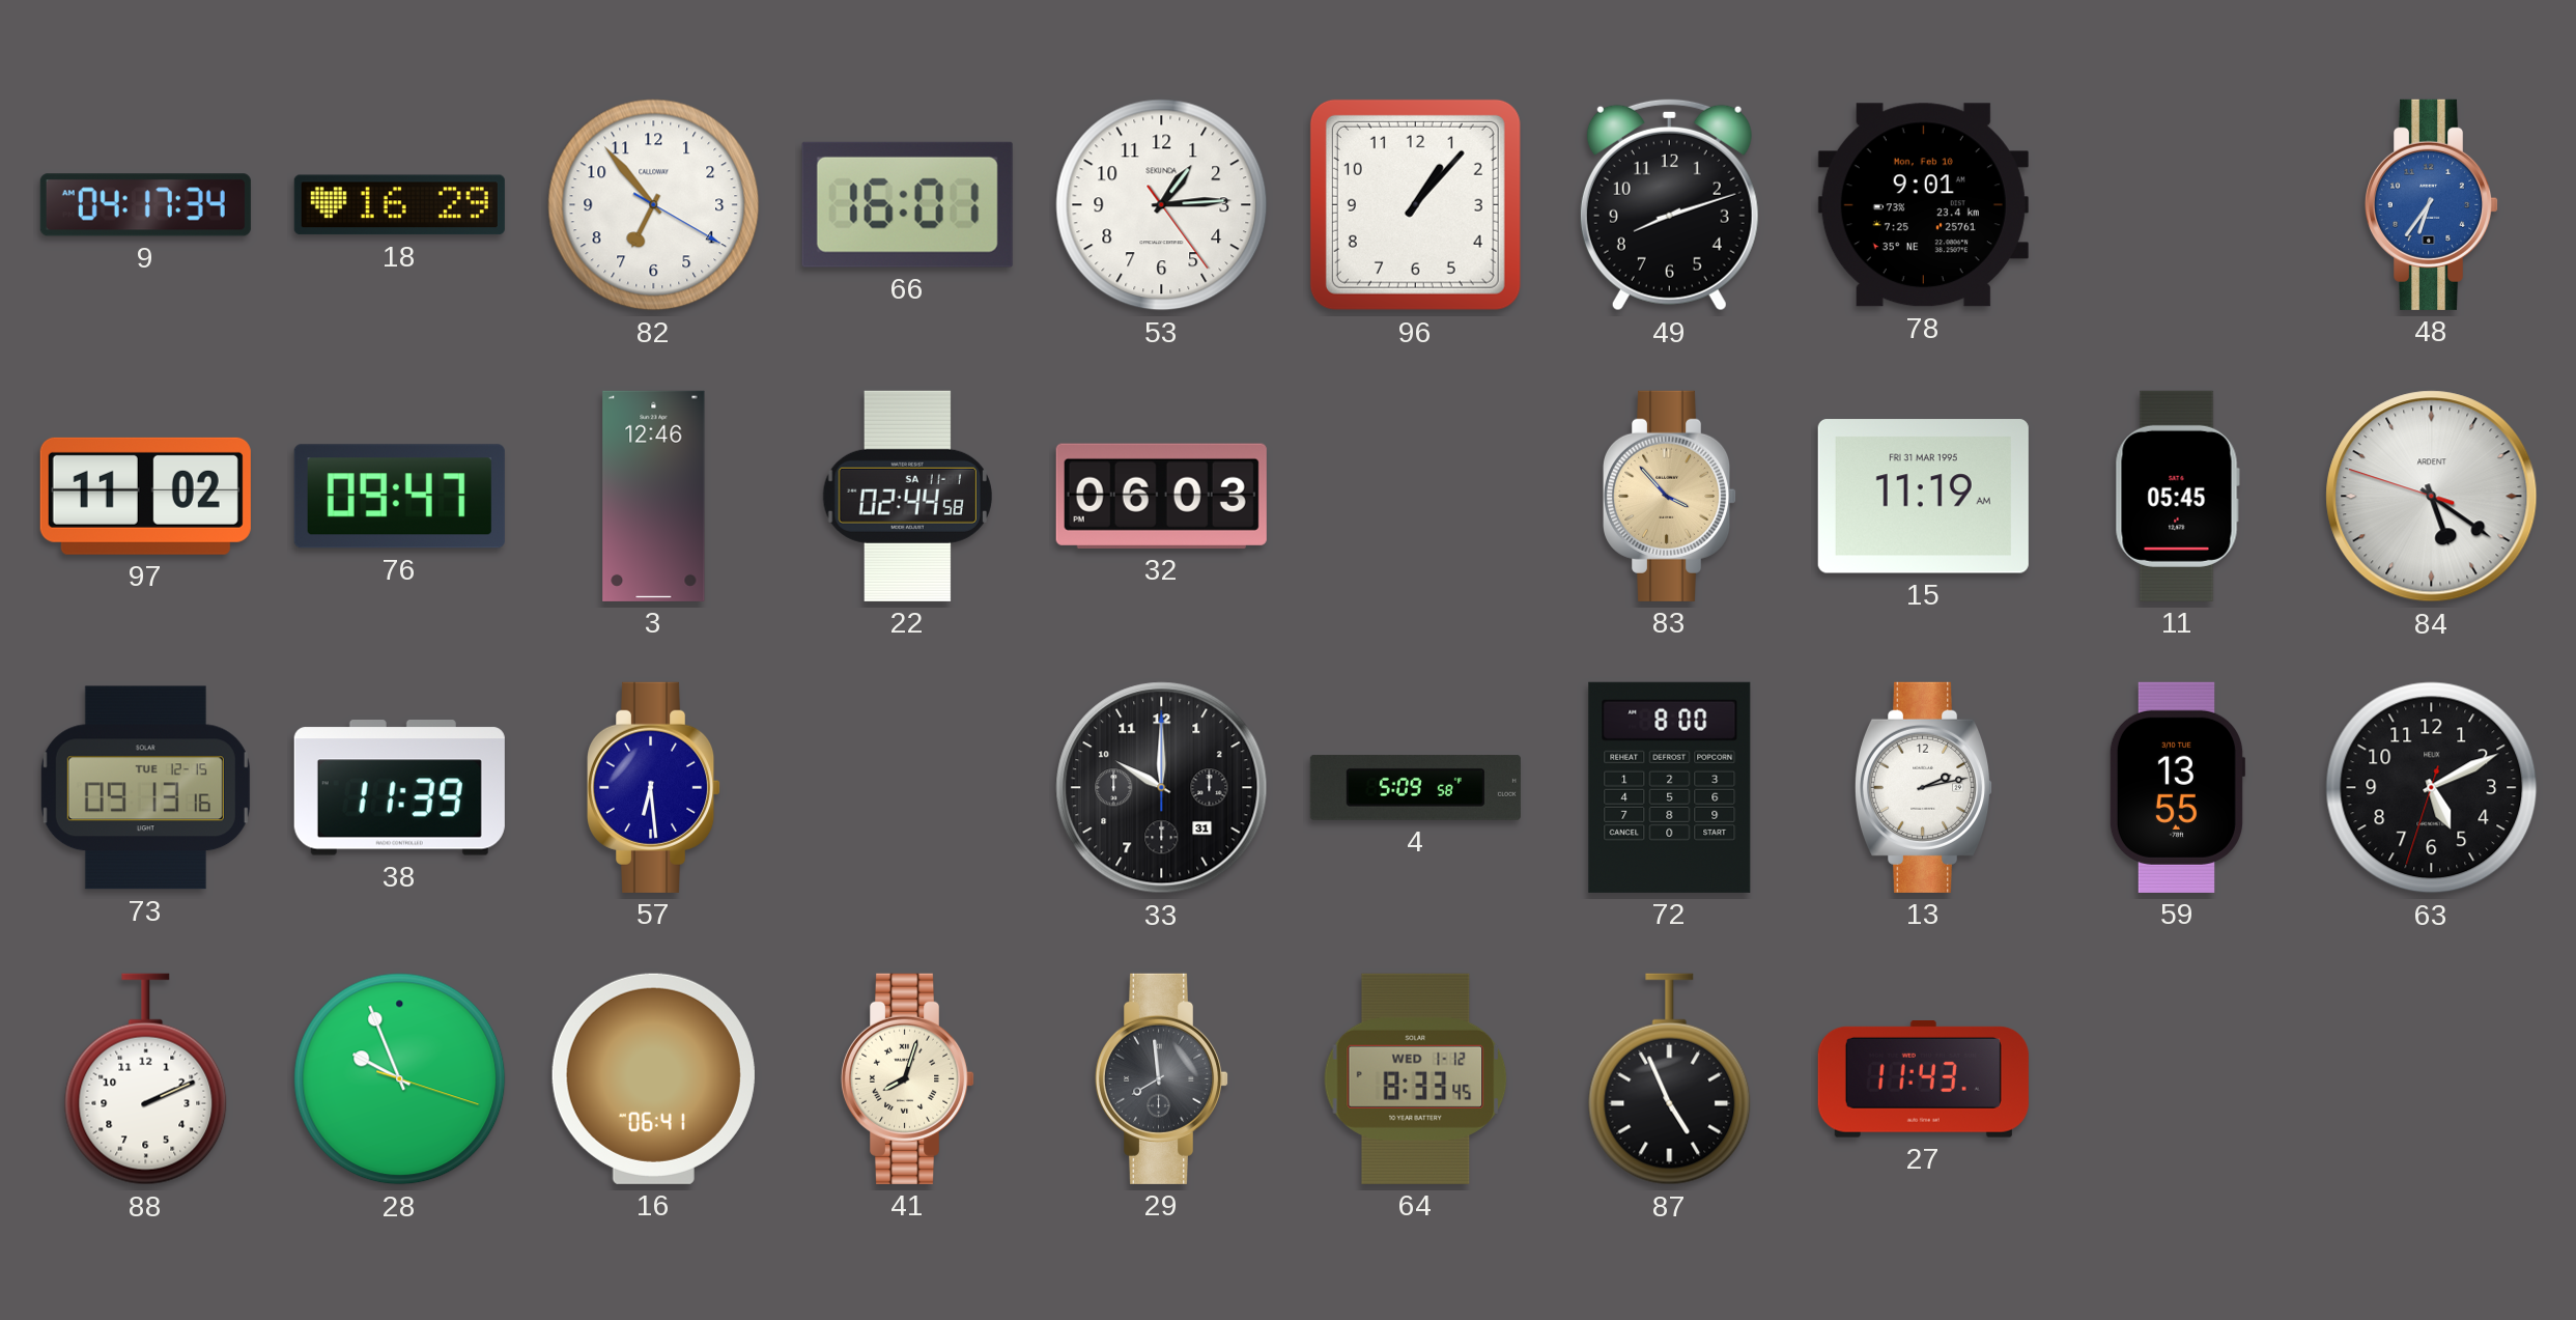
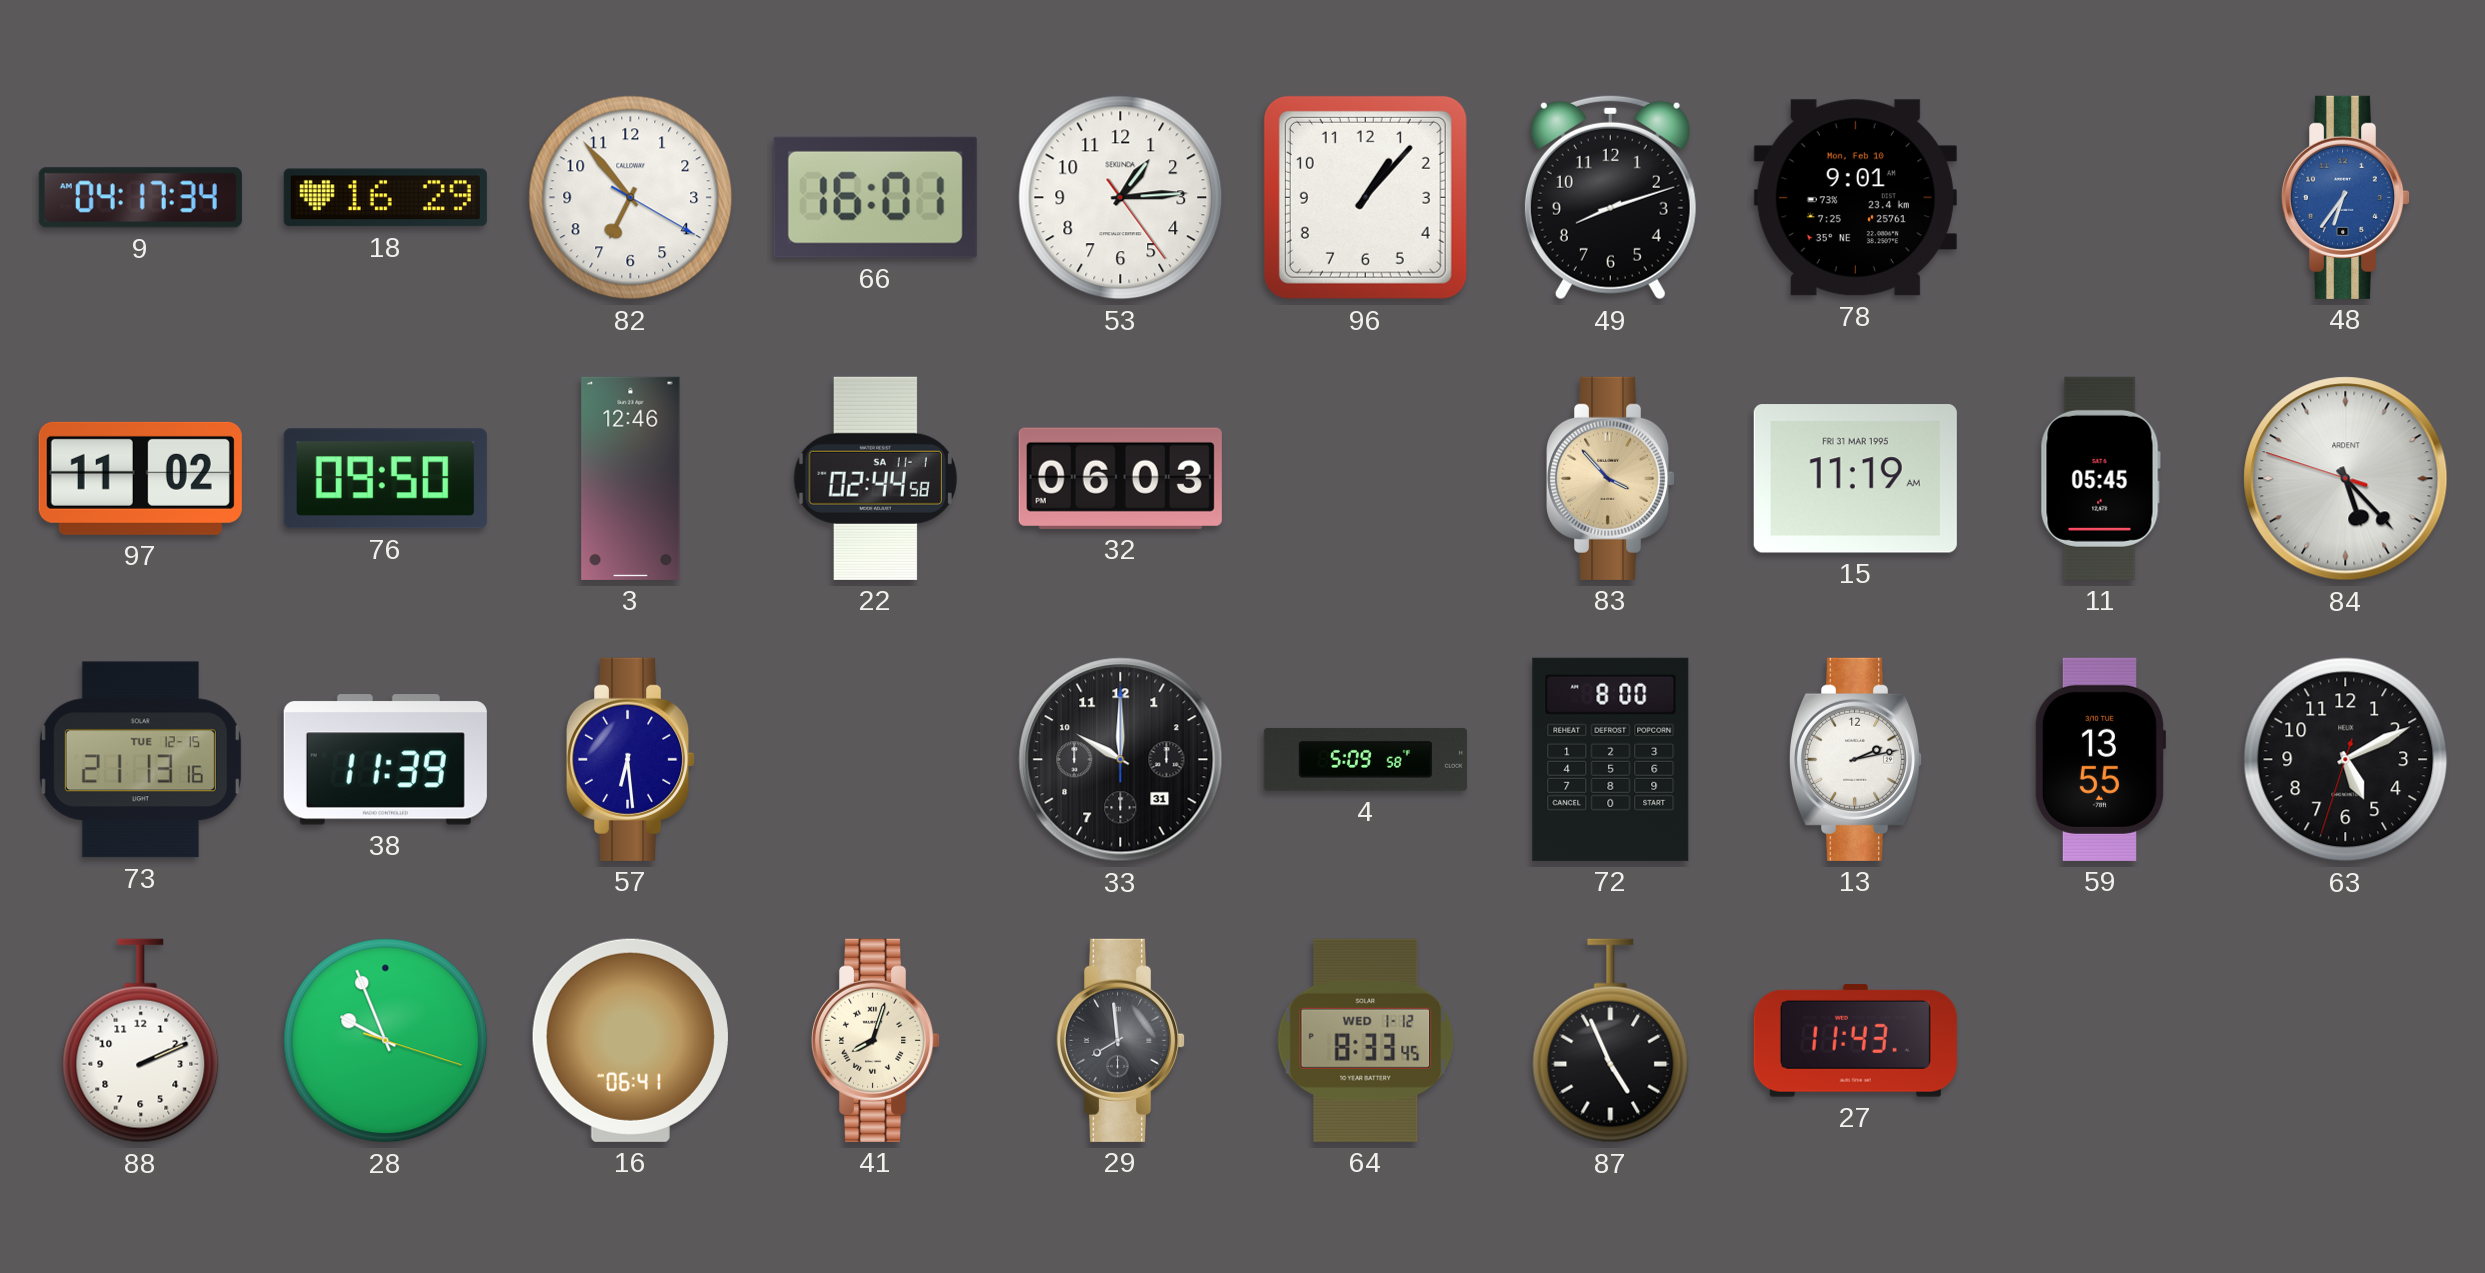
76: 09:47 -> 09:50
84: 5:20 -> 5:22
73: 09:13 -> 21:13
